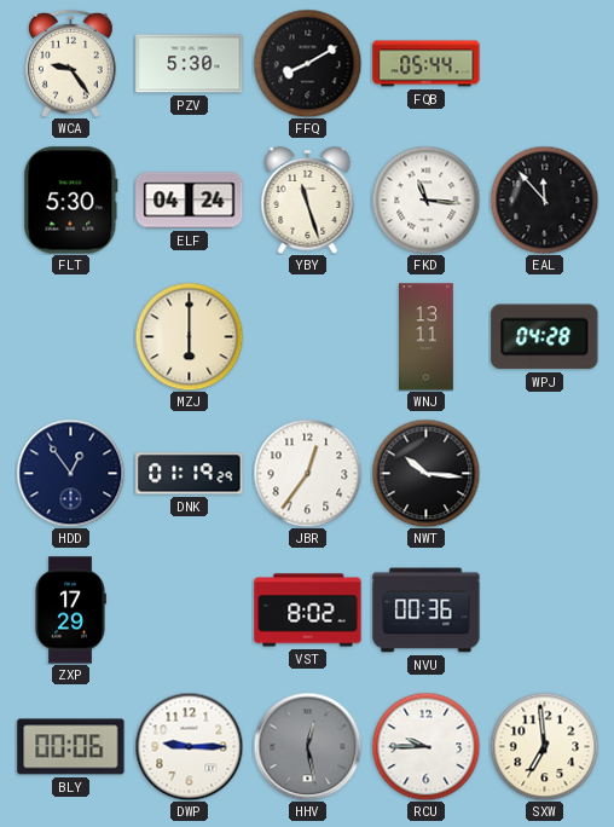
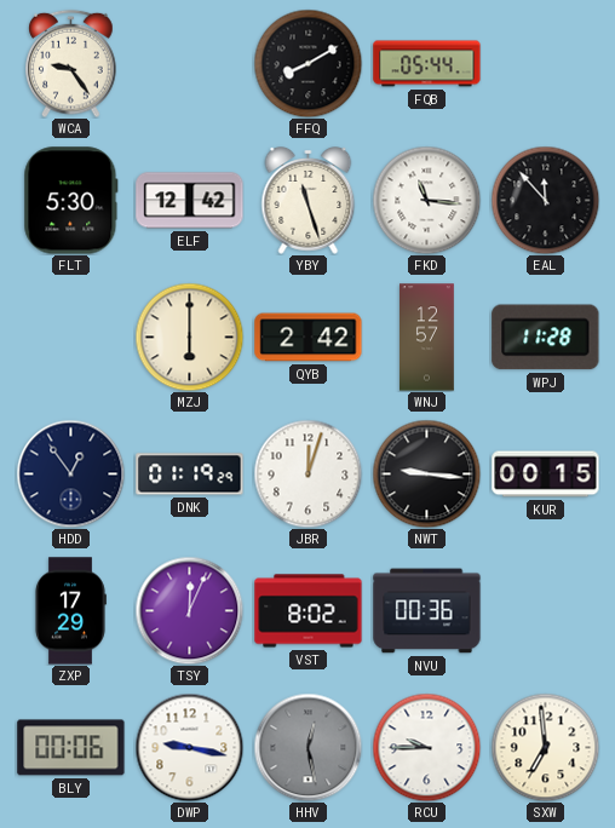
PZV: 5:30 -> none
ELF: 04:24 -> 12:42
QYB: none -> 2:42
WNJ: 13:11 -> 12:57
WPJ: 04:28 -> 11:28
JBR: 12:36 -> 12:03
NWT: 10:16 -> 9:16
KUR: none -> 00:15
TSY: none -> 12:04
DWP: 9:15 -> 9:17
